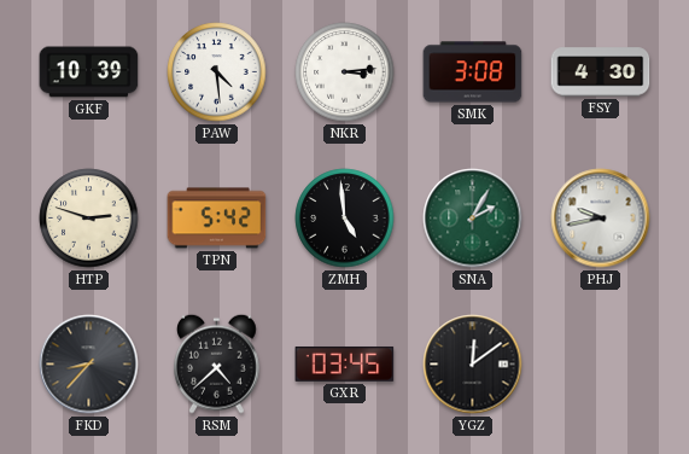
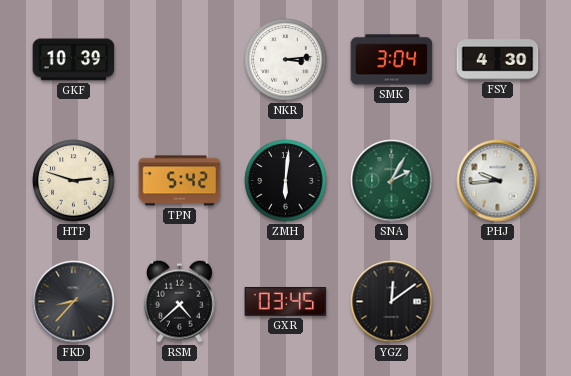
PAW: 4:29 -> none
SMK: 3:08 -> 3:04
ZMH: 4:59 -> 6:01
PHJ: 9:43 -> 9:44
